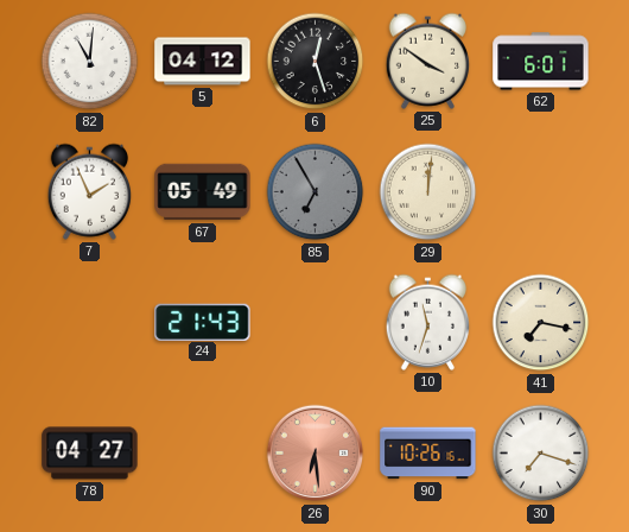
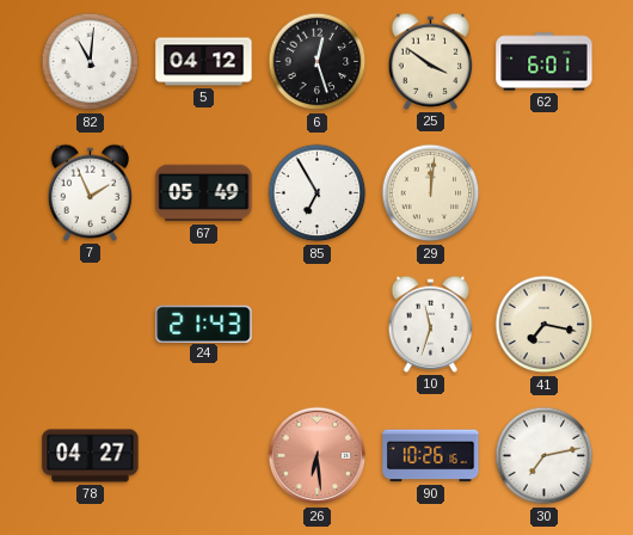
85 dial: grey -> white
30: 7:18 -> 7:13
